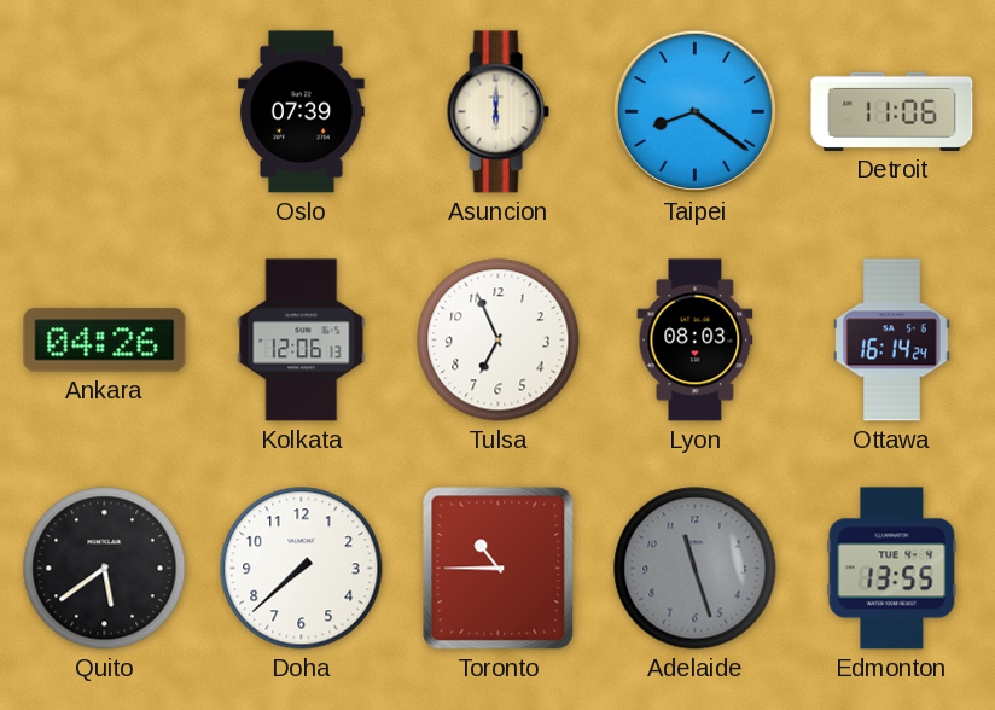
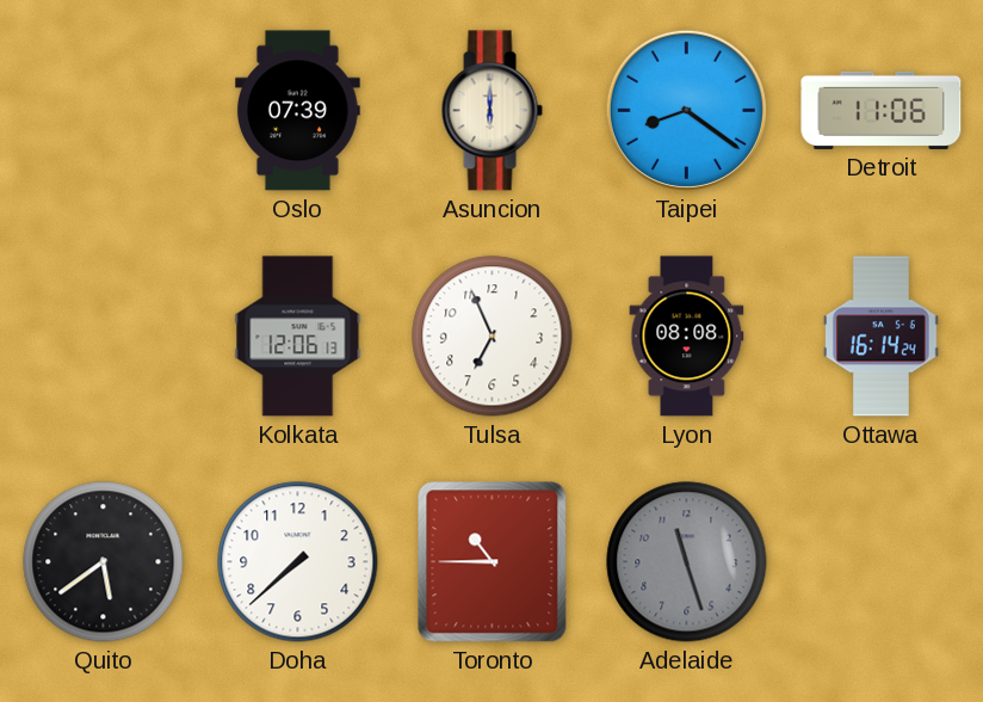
Ankara: 04:26 -> none
Lyon: 08:03 -> 08:08
Edmonton: 13:55 -> none
